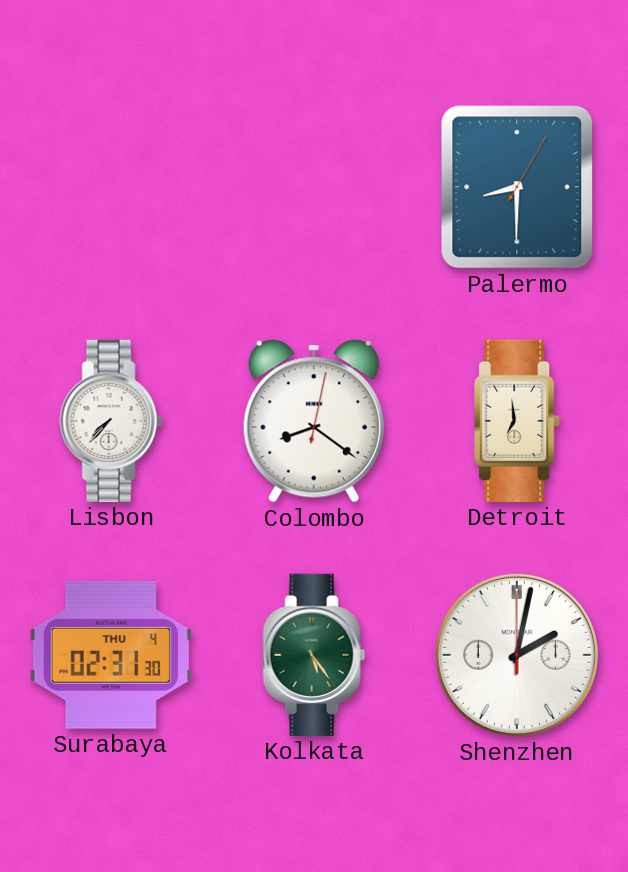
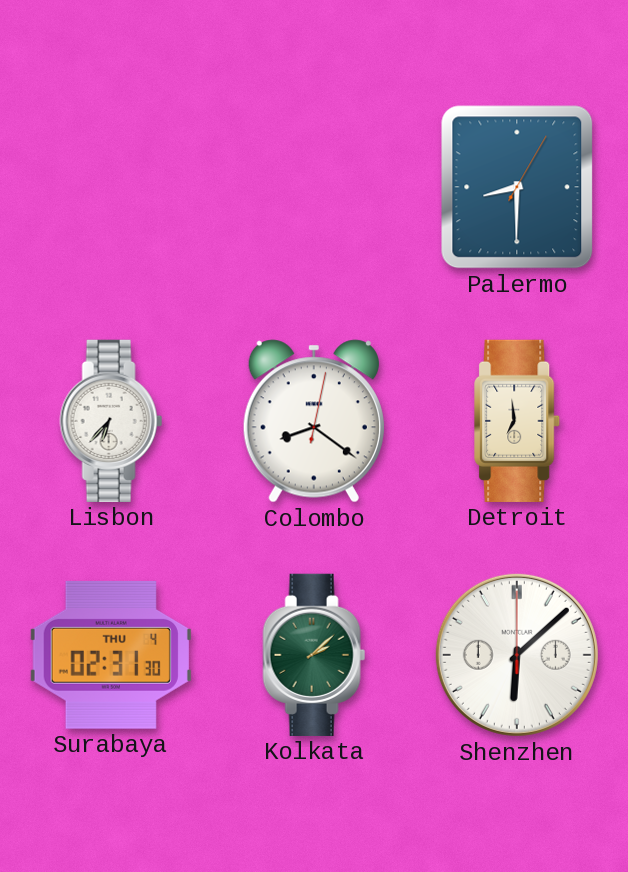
Lisbon: 7:37 -> 6:37
Kolkata: 5:24 -> 2:08
Shenzhen: 2:02 -> 6:08
